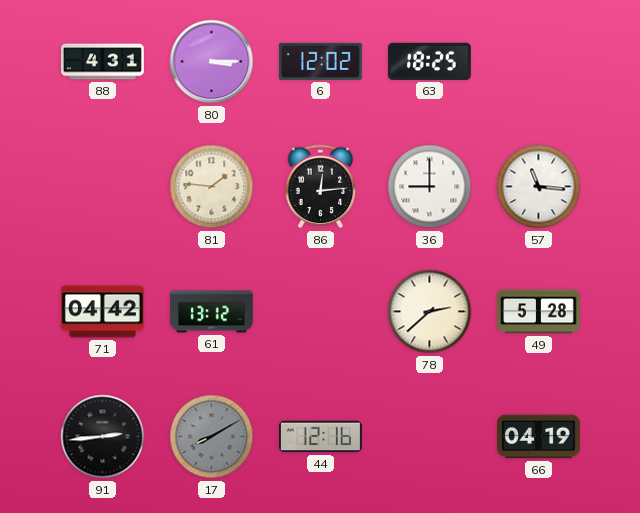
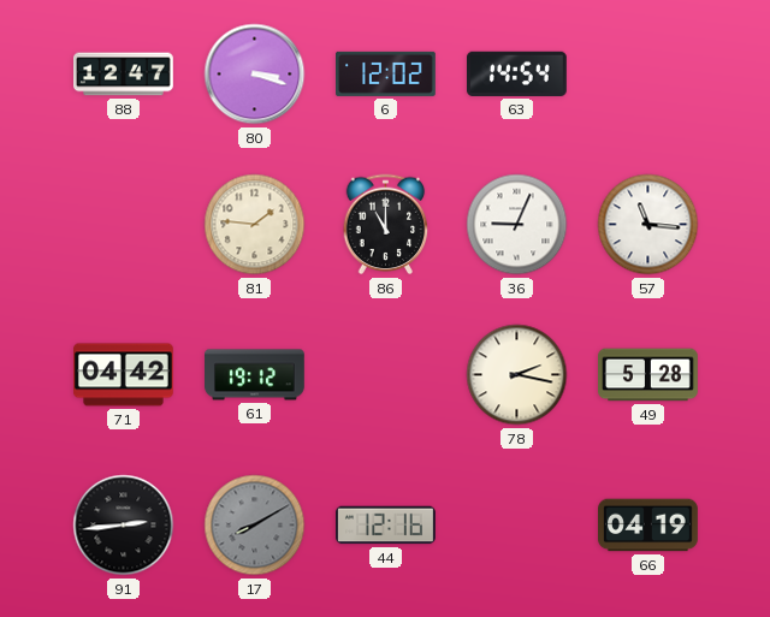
88: 4:31 -> 12:47
80: 3:15 -> 3:18
63: 18:25 -> 14:54
86: 12:14 -> 11:00
36: 9:00 -> 9:04
61: 13:12 -> 19:12
78: 2:38 -> 2:17
